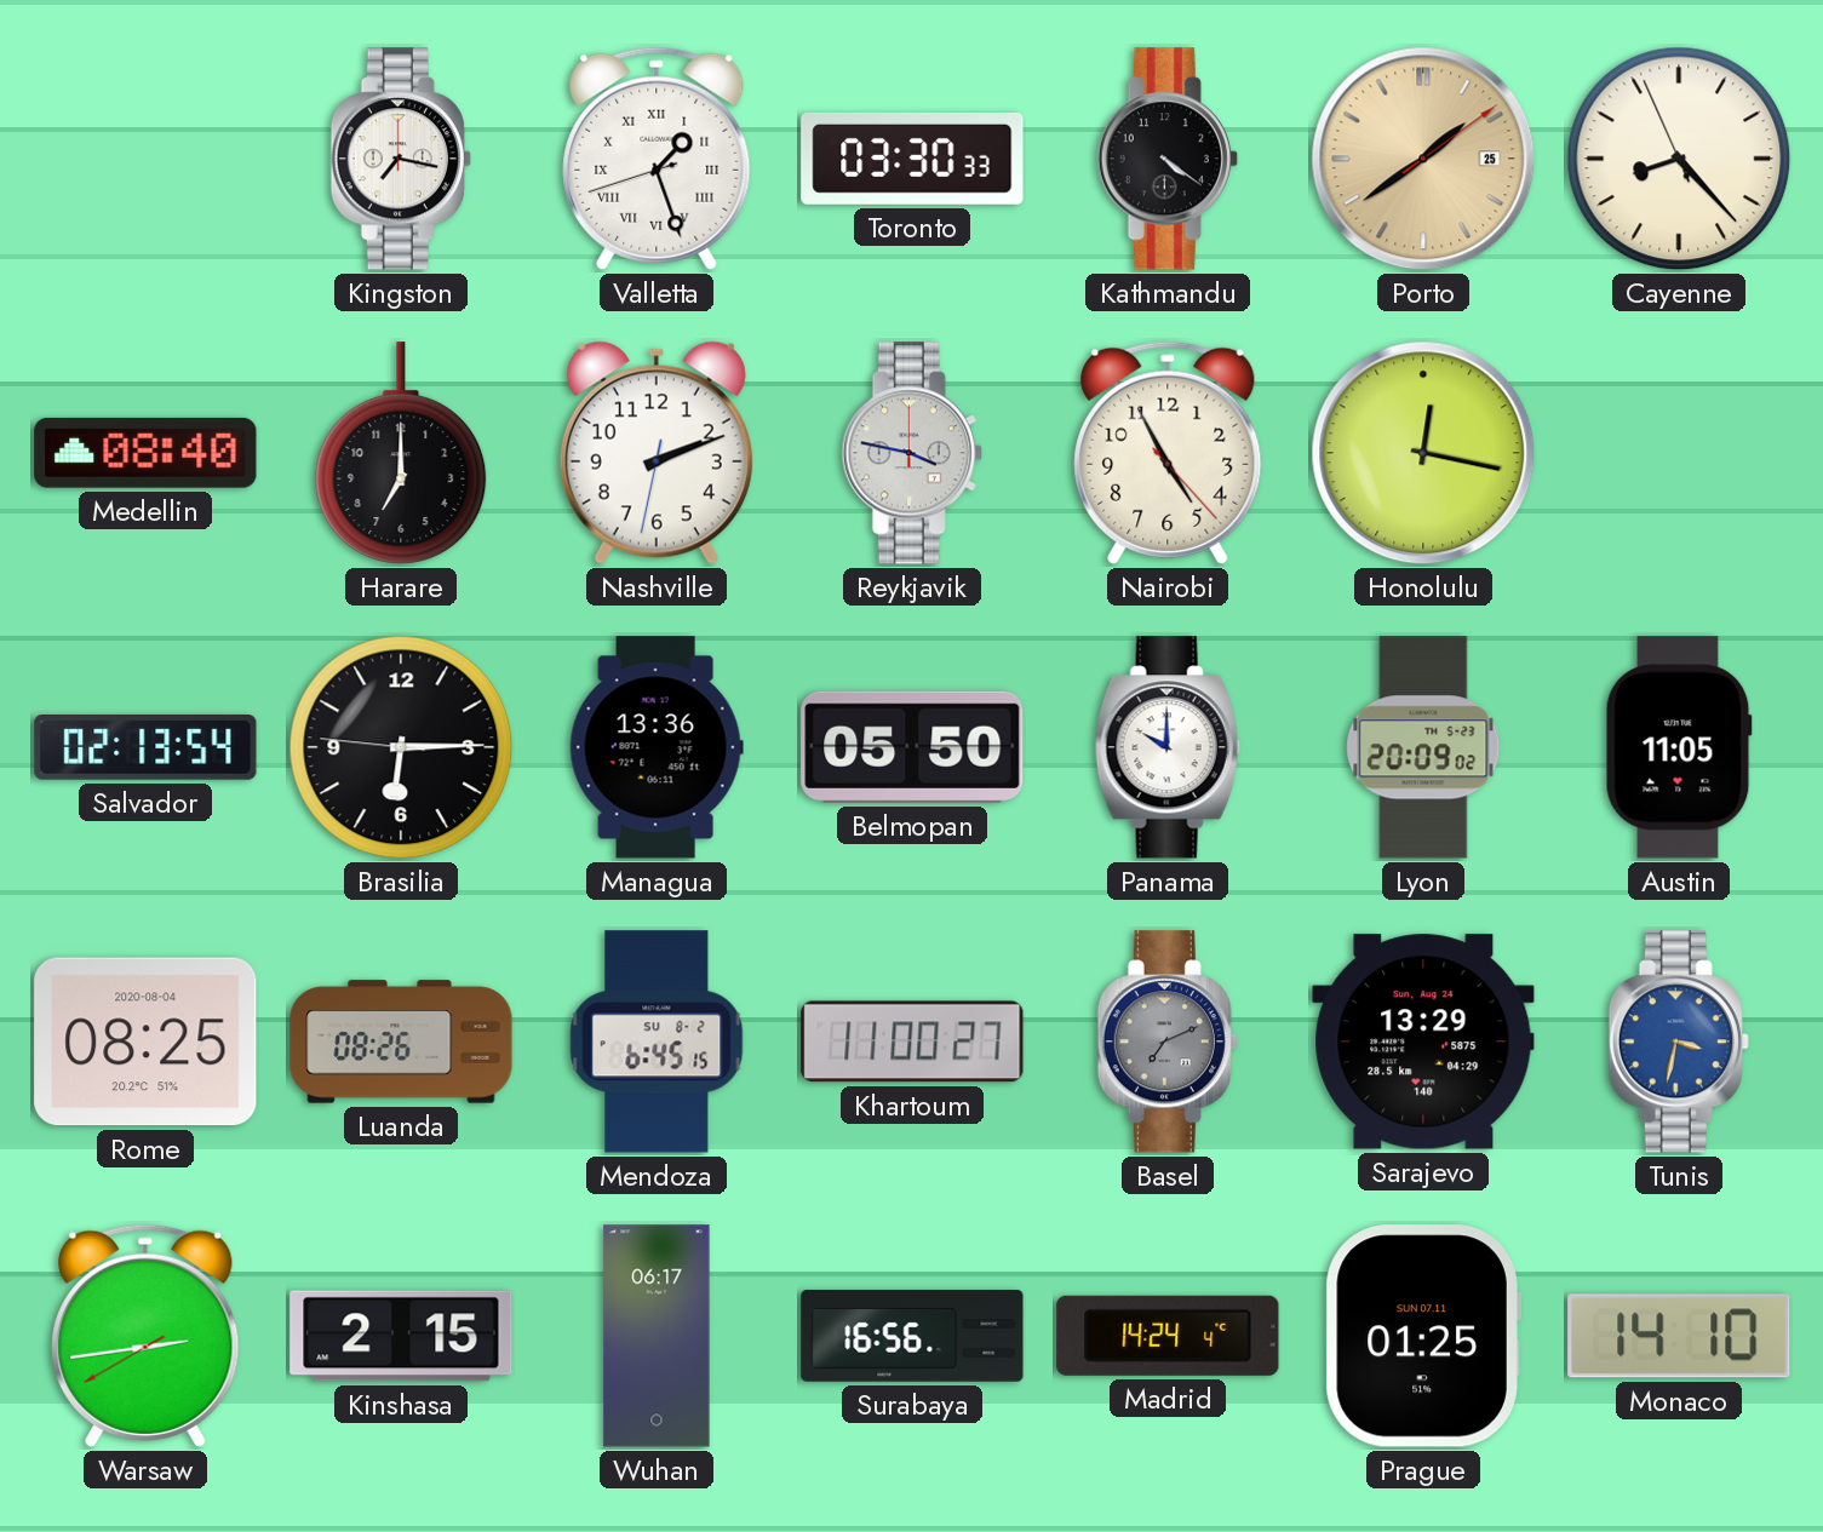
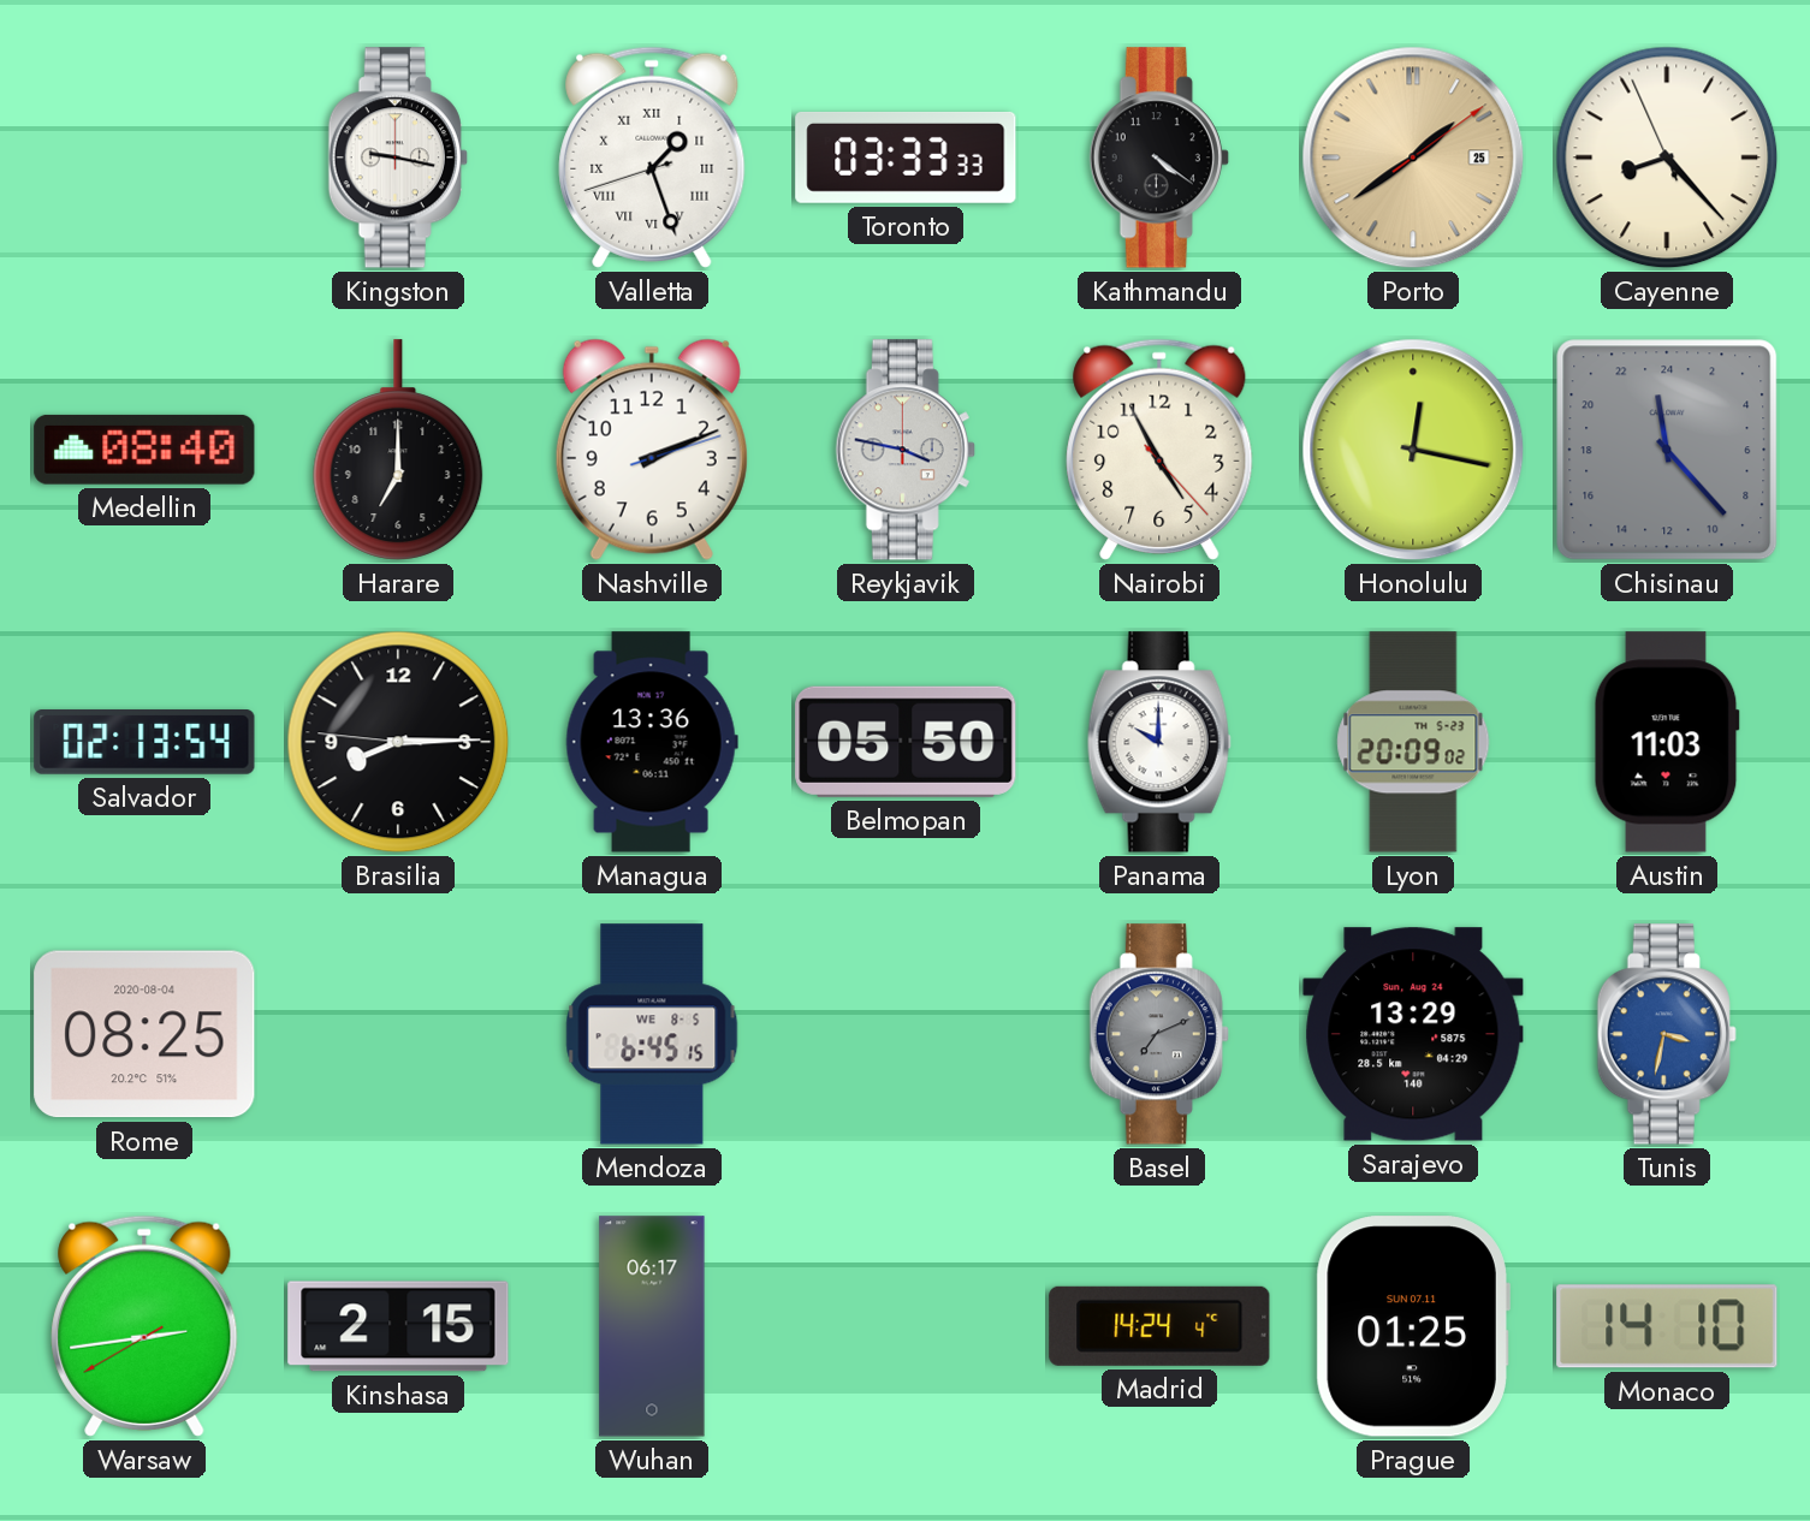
Kingston: 7:17 -> 9:17
Toronto: 03:30 -> 03:33
Nashville: 2:11:32 -> 2:11:12
Chisinau: none -> 23:23
Brasilia: 6:14 -> 8:14
Austin: 11:05 -> 11:03
Luanda: 08:26 -> none
Mendoza date: SU 8-2 -> WE 8-5
Khartoum: 11:00 -> none
Surabaya: 16:56 -> none
